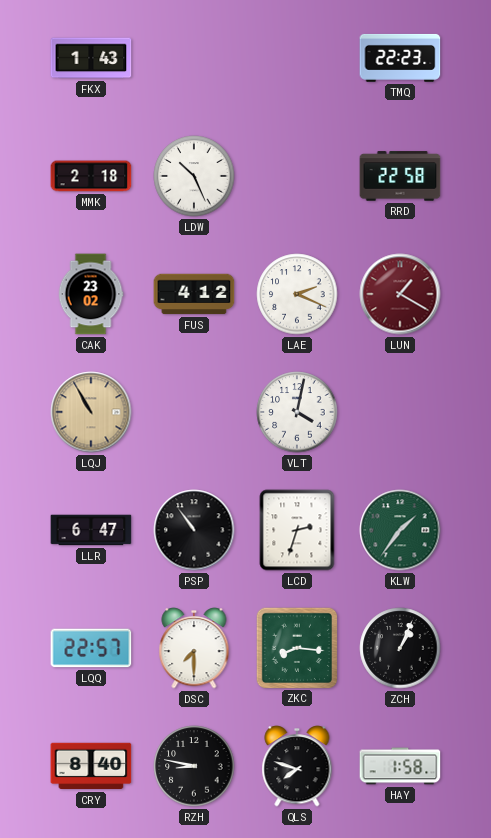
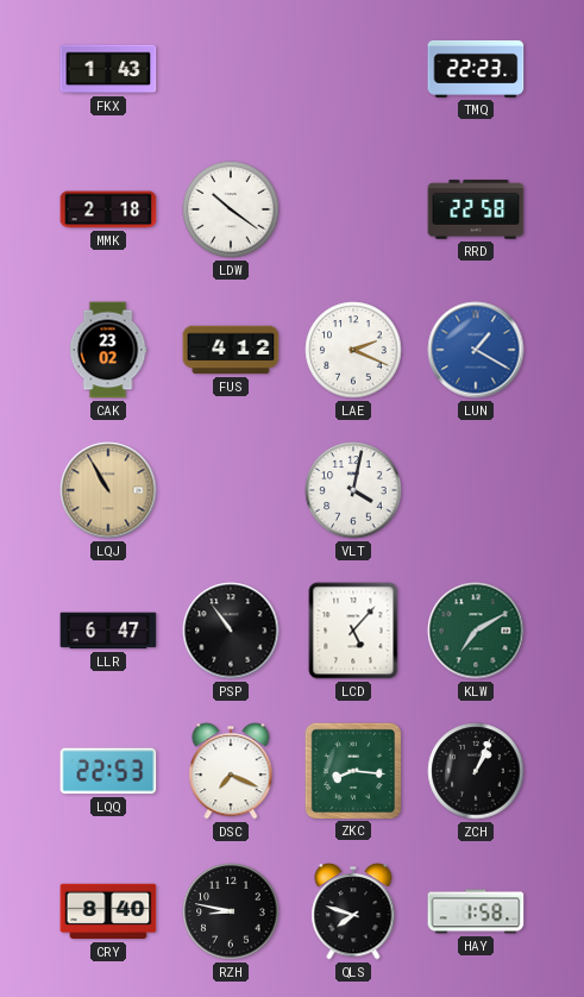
LDW: 10:26 -> 10:21
LUN dial: burgundy -> blue
LCD: 2:33 -> 5:07
KLW: 1:36 -> 7:10
LQQ: 22:57 -> 22:53
DSC: 7:30 -> 7:19
